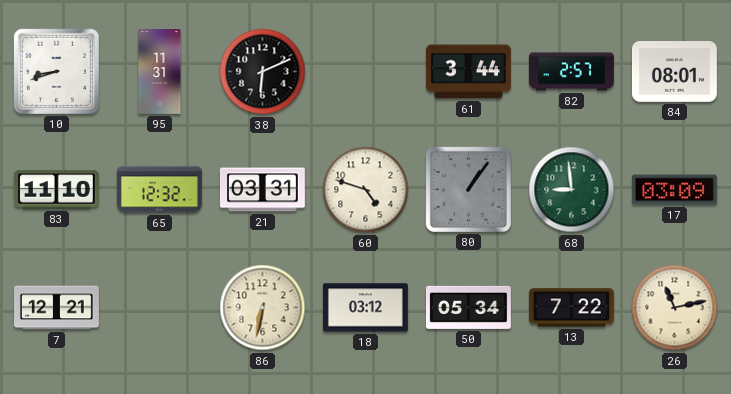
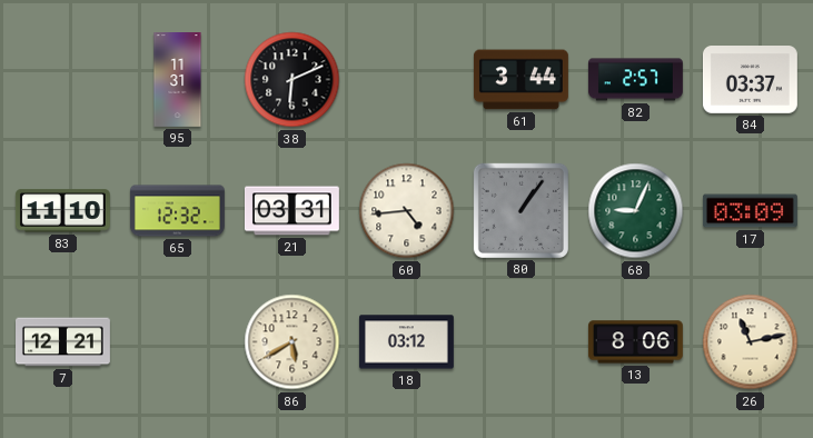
10: 8:42 -> none
84: 08:01 -> 03:37
60: 4:48 -> 4:44
68: 8:59 -> 9:04
86: 6:32 -> 5:40
50: 05:34 -> none
13: 7:22 -> 8:06
